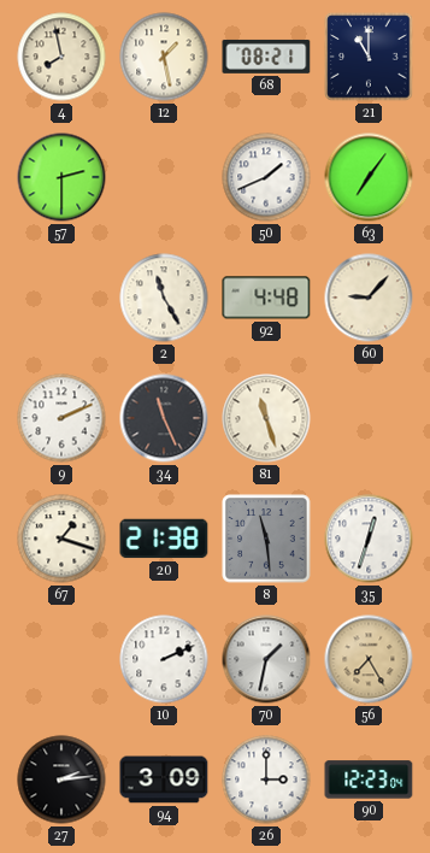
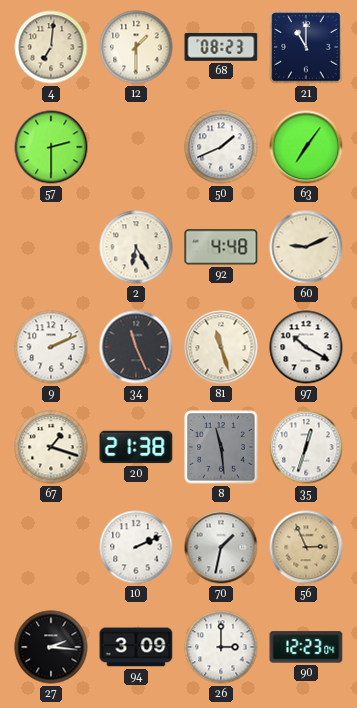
4: 7:58 -> 7:01
12: 1:28 -> 1:30
68: 08:21 -> 08:23
2: 11:25 -> 6:25
60: 9:07 -> 9:11
97: none -> 10:20
56: 7:25 -> 2:56
27: 2:14 -> 2:16
